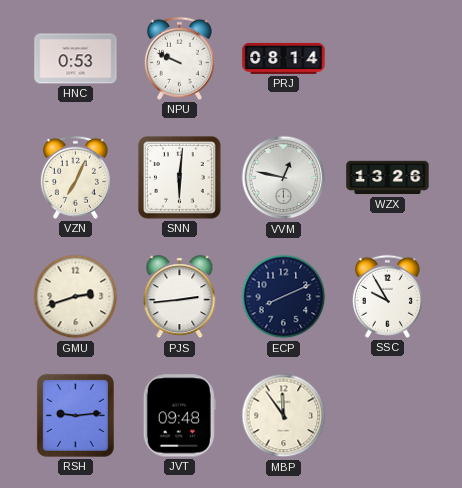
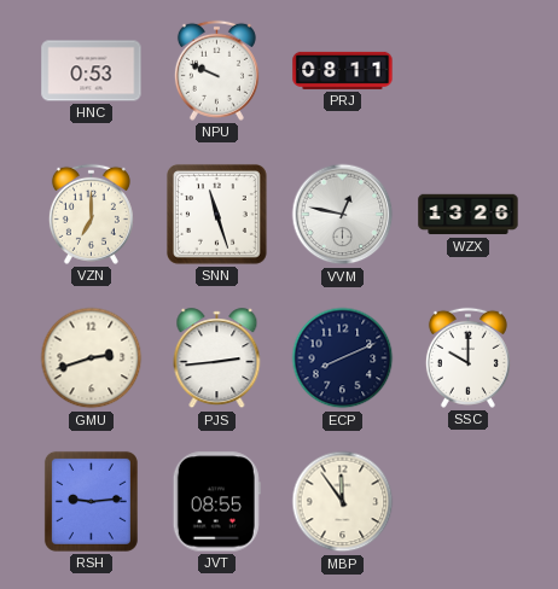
PRJ: 08:14 -> 08:11
VZN: 7:04 -> 7:00
SNN: 6:01 -> 11:27
SSC: 9:55 -> 10:00
JVT: 09:48 -> 08:55
